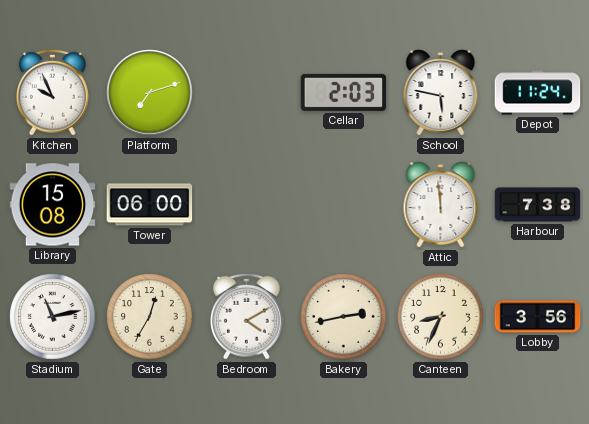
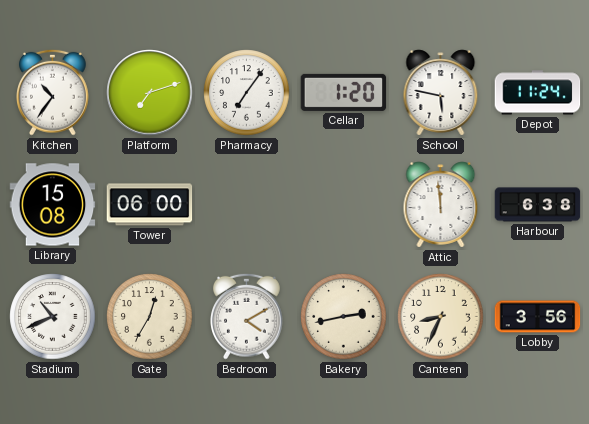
Kitchen: 9:56 -> 10:36
Pharmacy: none -> 7:06
Cellar: 2:03 -> 1:20
Harbour: 7:38 -> 6:38
Stadium: 11:13 -> 10:41
